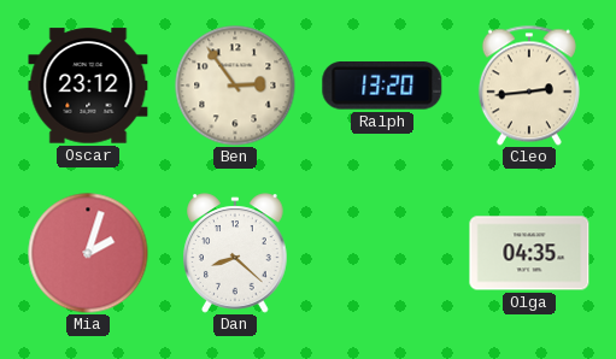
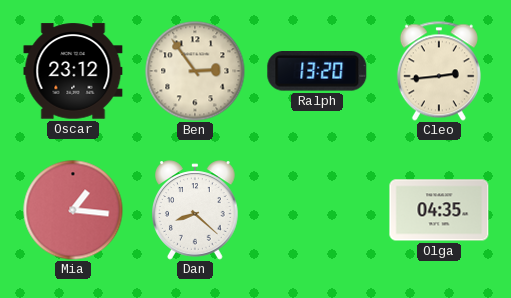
Mia: 2:03 -> 1:16
